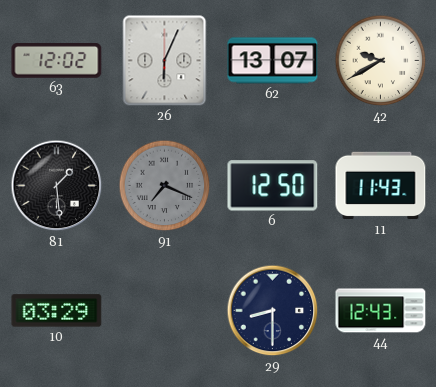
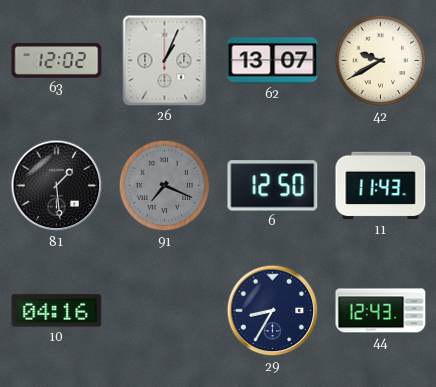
26: 6:04 -> 1:04
10: 03:29 -> 04:16
29: 8:30 -> 8:35
